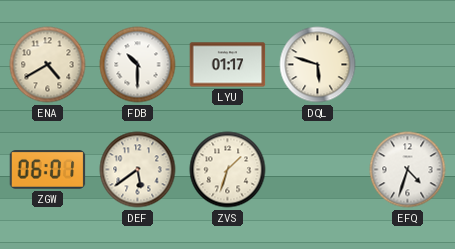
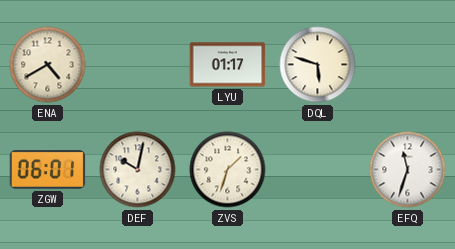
FDB: 10:30 -> none
DEF: 5:39 -> 10:02
EFQ: 4:33 -> 11:33
